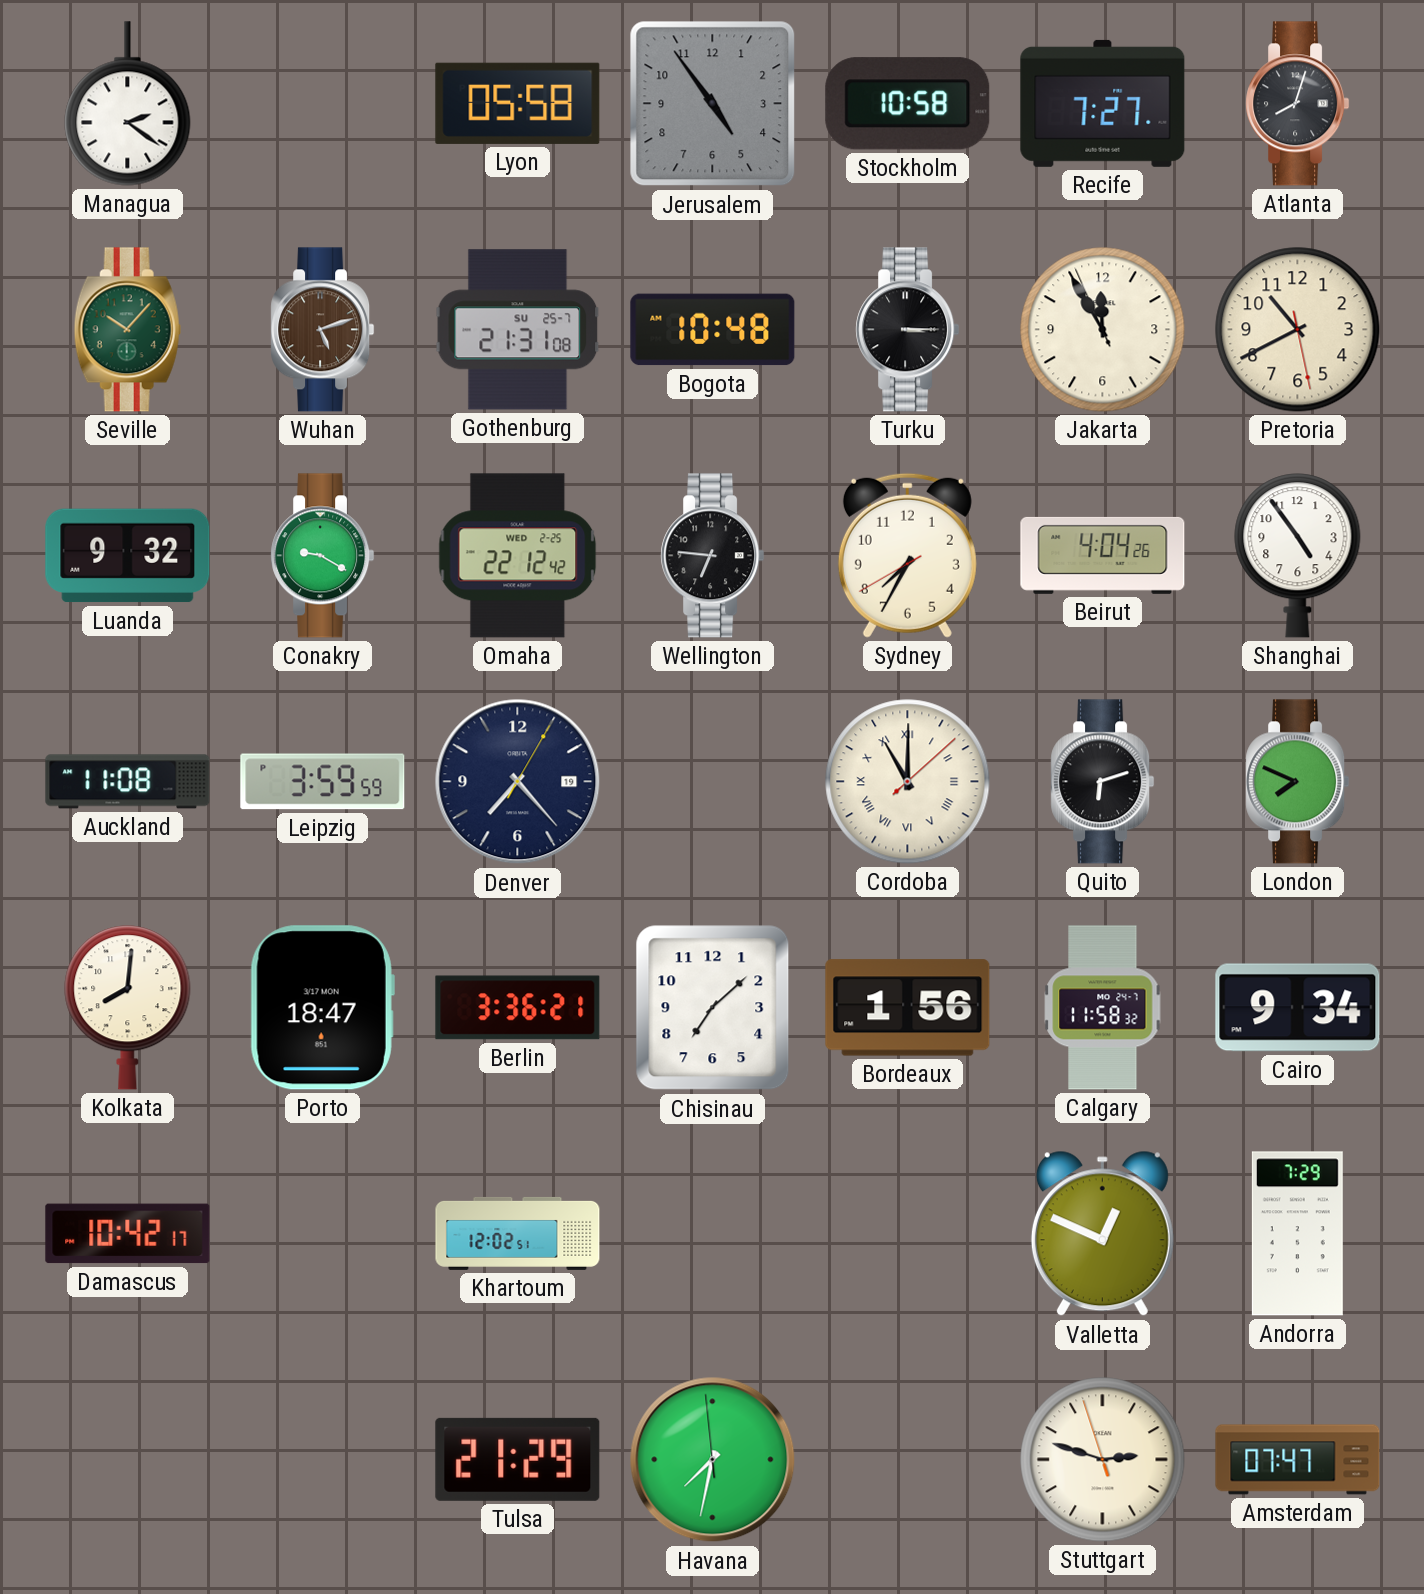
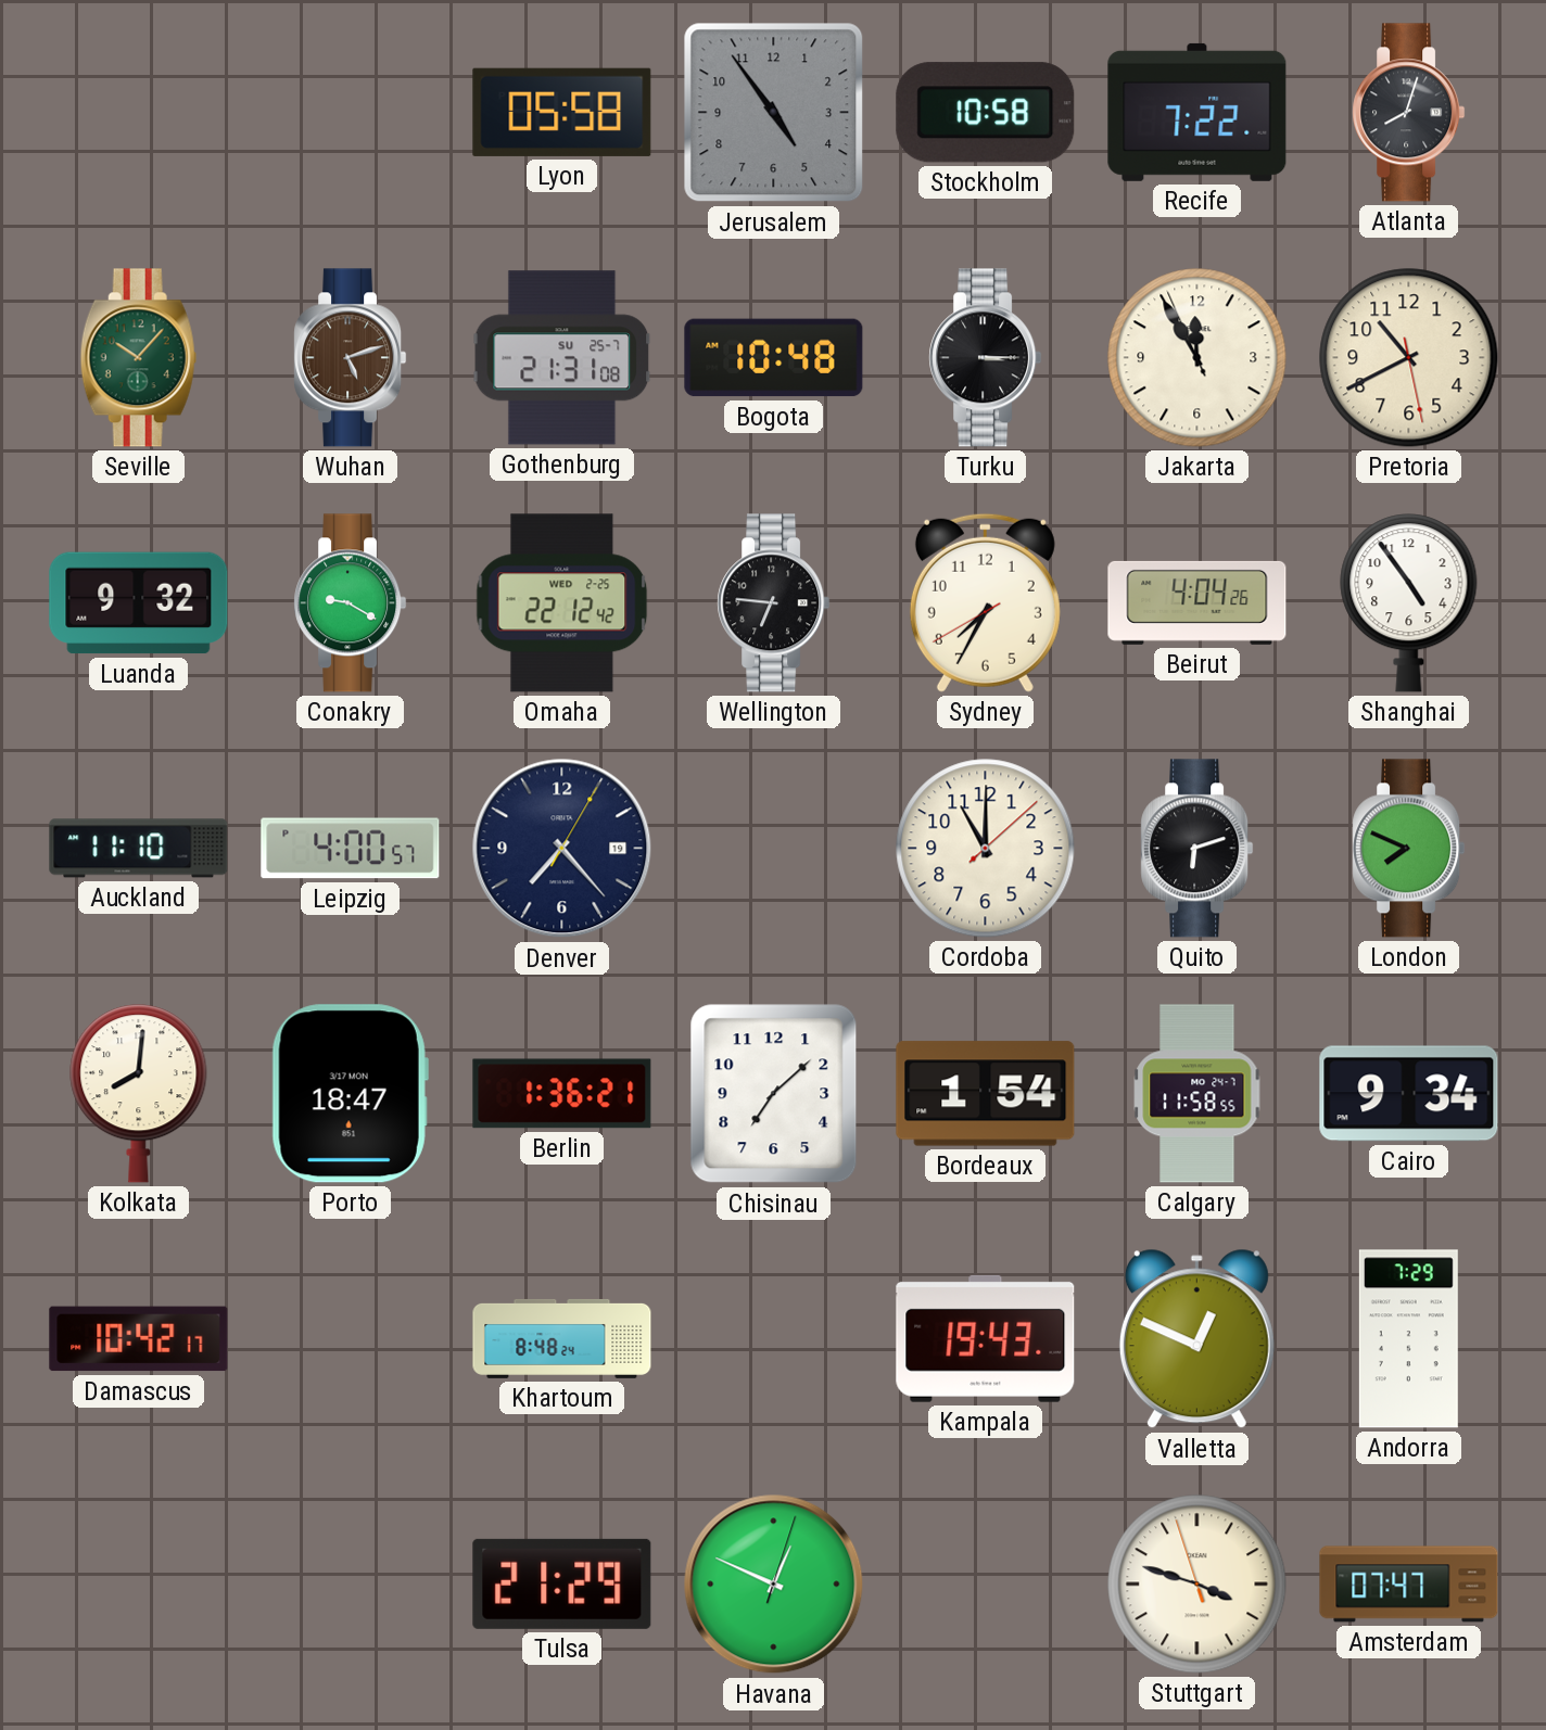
Managua: 2:21 -> none
Recife: 7:27 -> 7:22
Auckland: 11:08 -> 11:10
Leipzig: 3:59 -> 4:00
Cordoba numerals: Roman -> Arabic
Berlin: 3:36 -> 1:36
Bordeaux: 1:56 -> 1:54
Calgary: 11:58:32 -> 11:58:55
Khartoum: 12:02 -> 8:48
Kampala: none -> 19:43
Havana: 7:31 -> 12:49
Stuttgart: 2:47 -> 3:47
